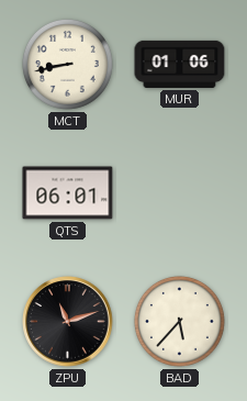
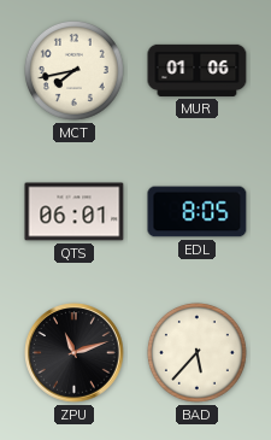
MCT: 8:43 -> 7:43
EDL: none -> 8:05
